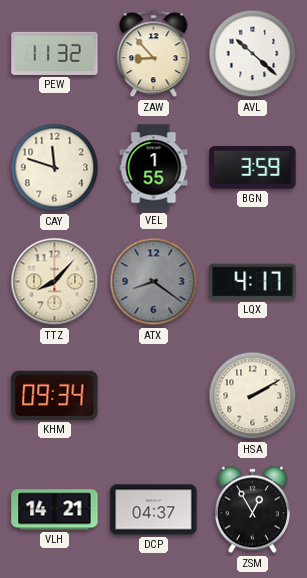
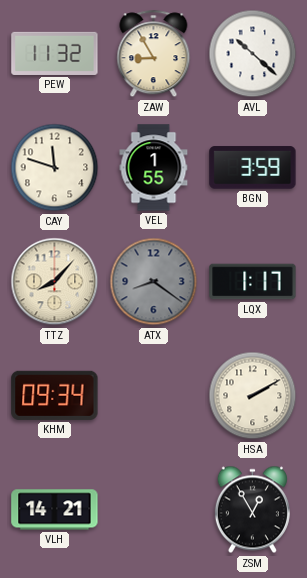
ZAW: 8:53 -> 8:55
LQX: 4:17 -> 1:17
DCP: 04:37 -> none
